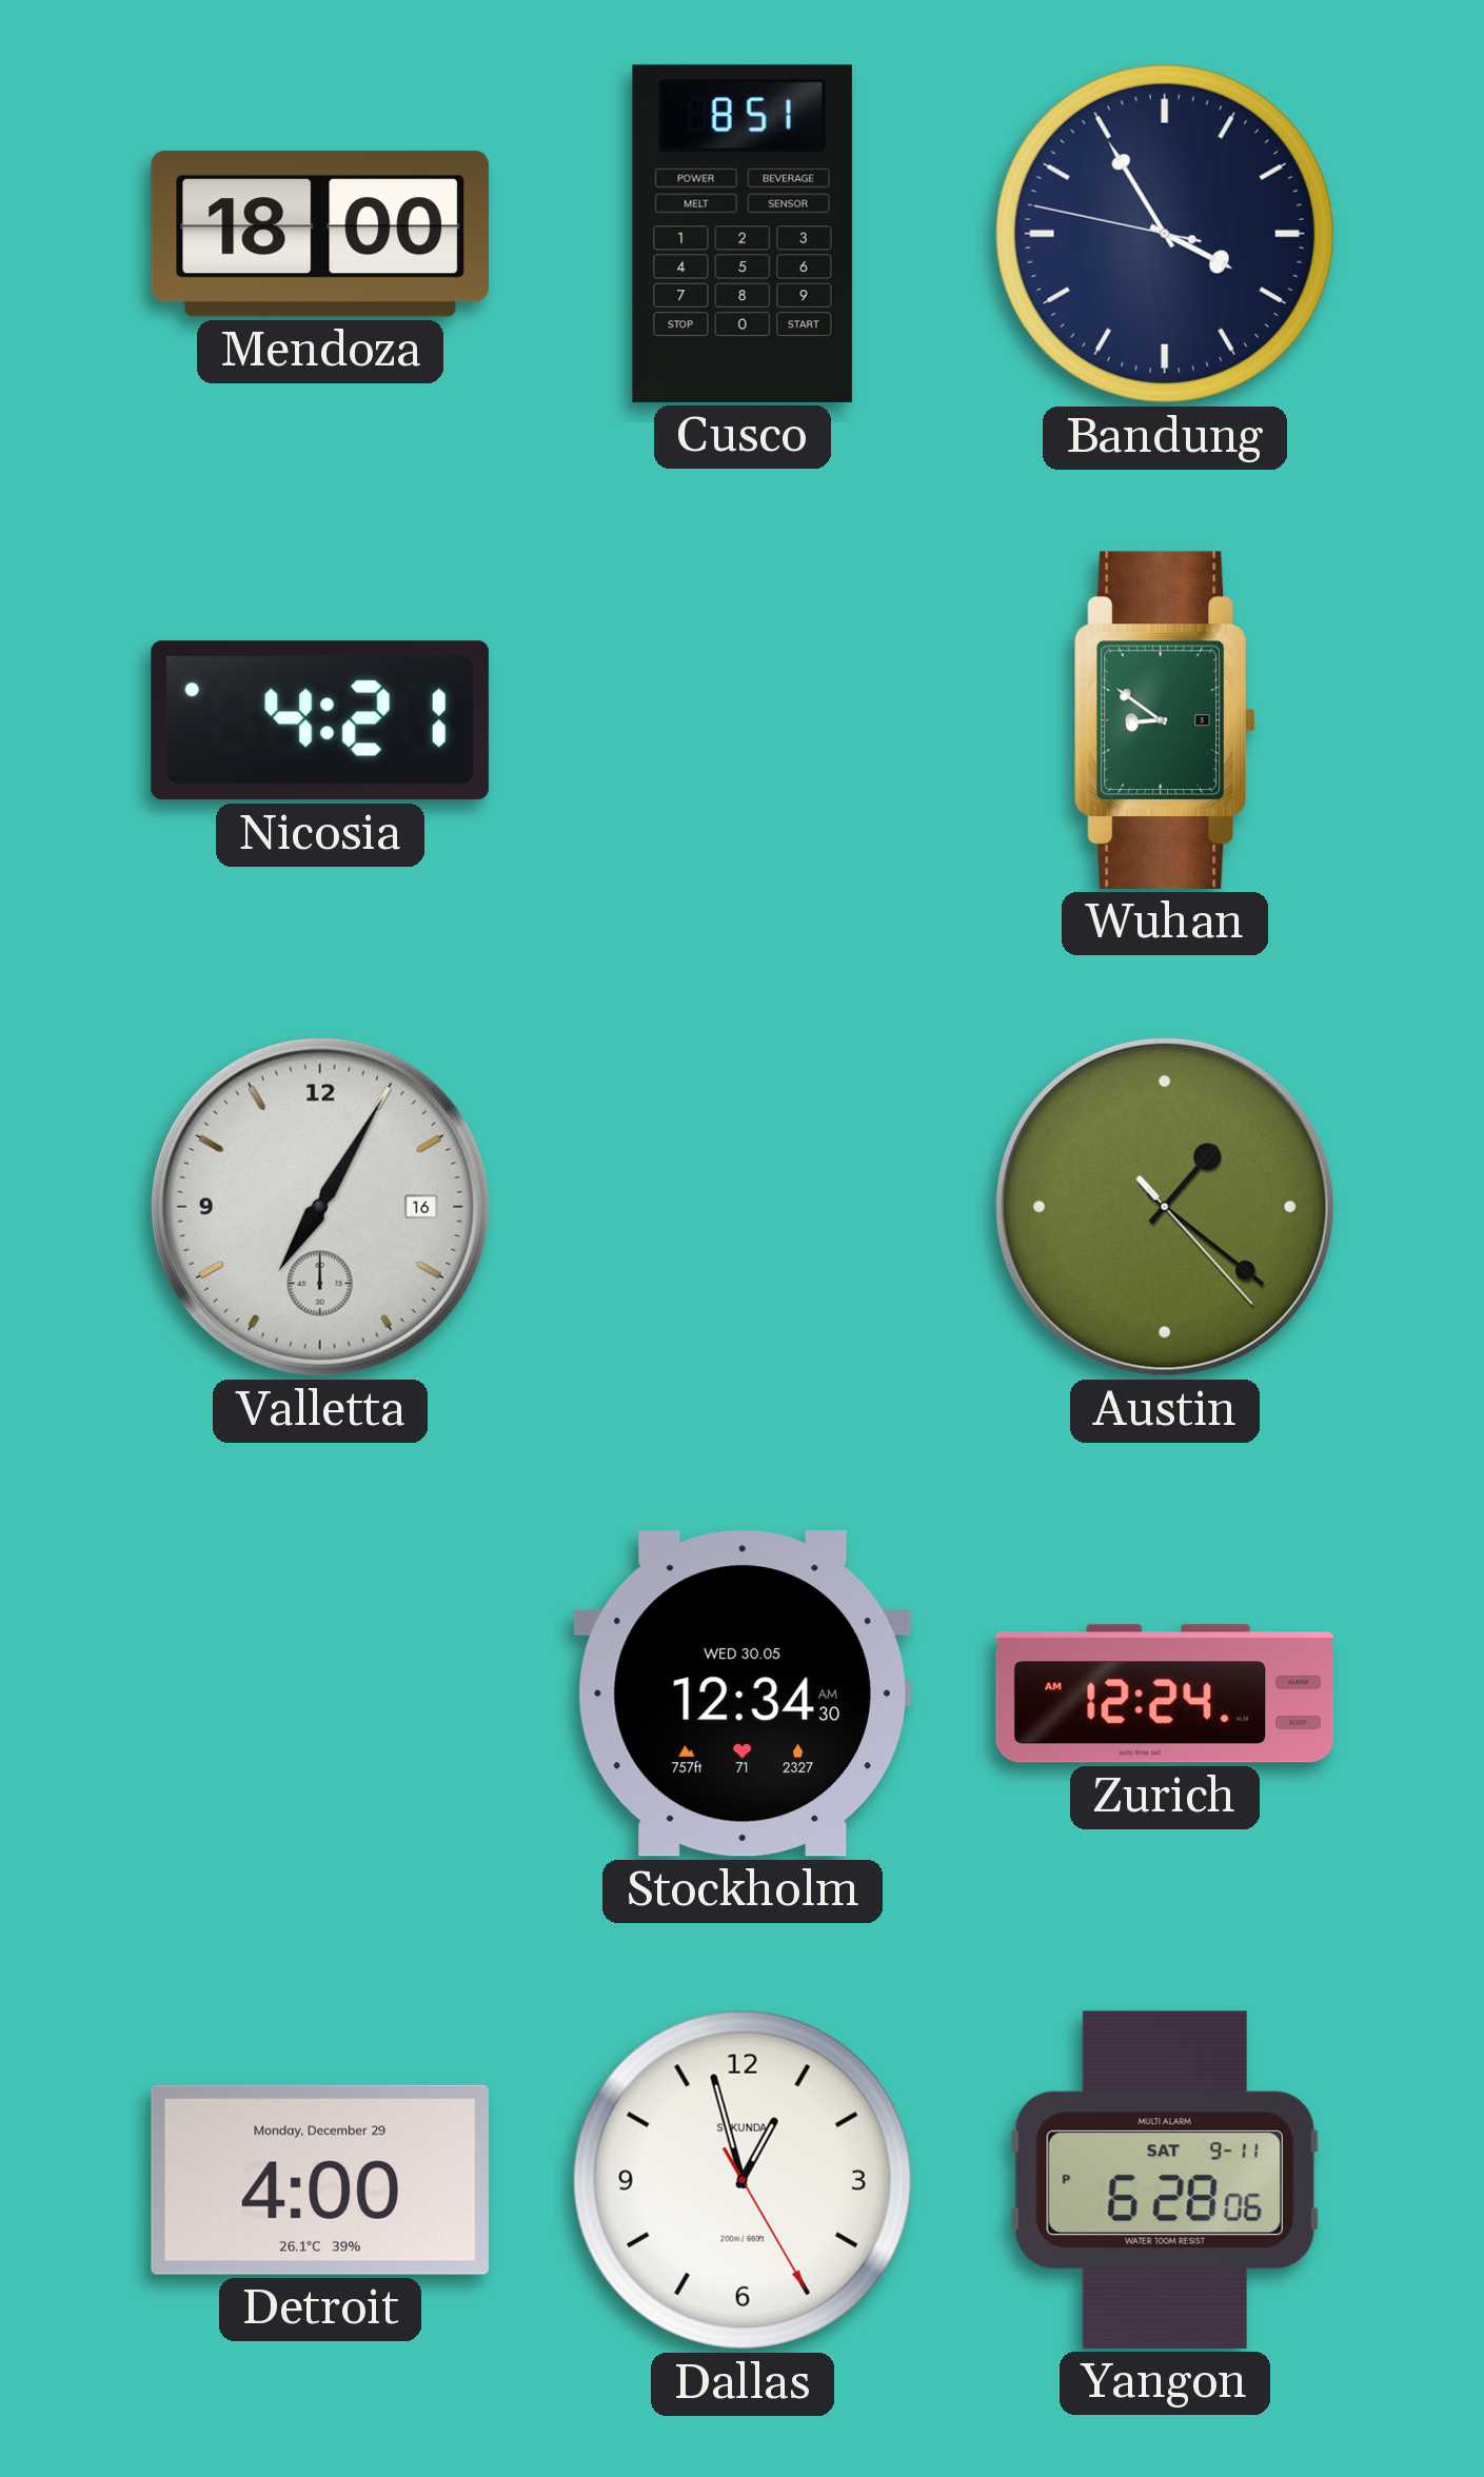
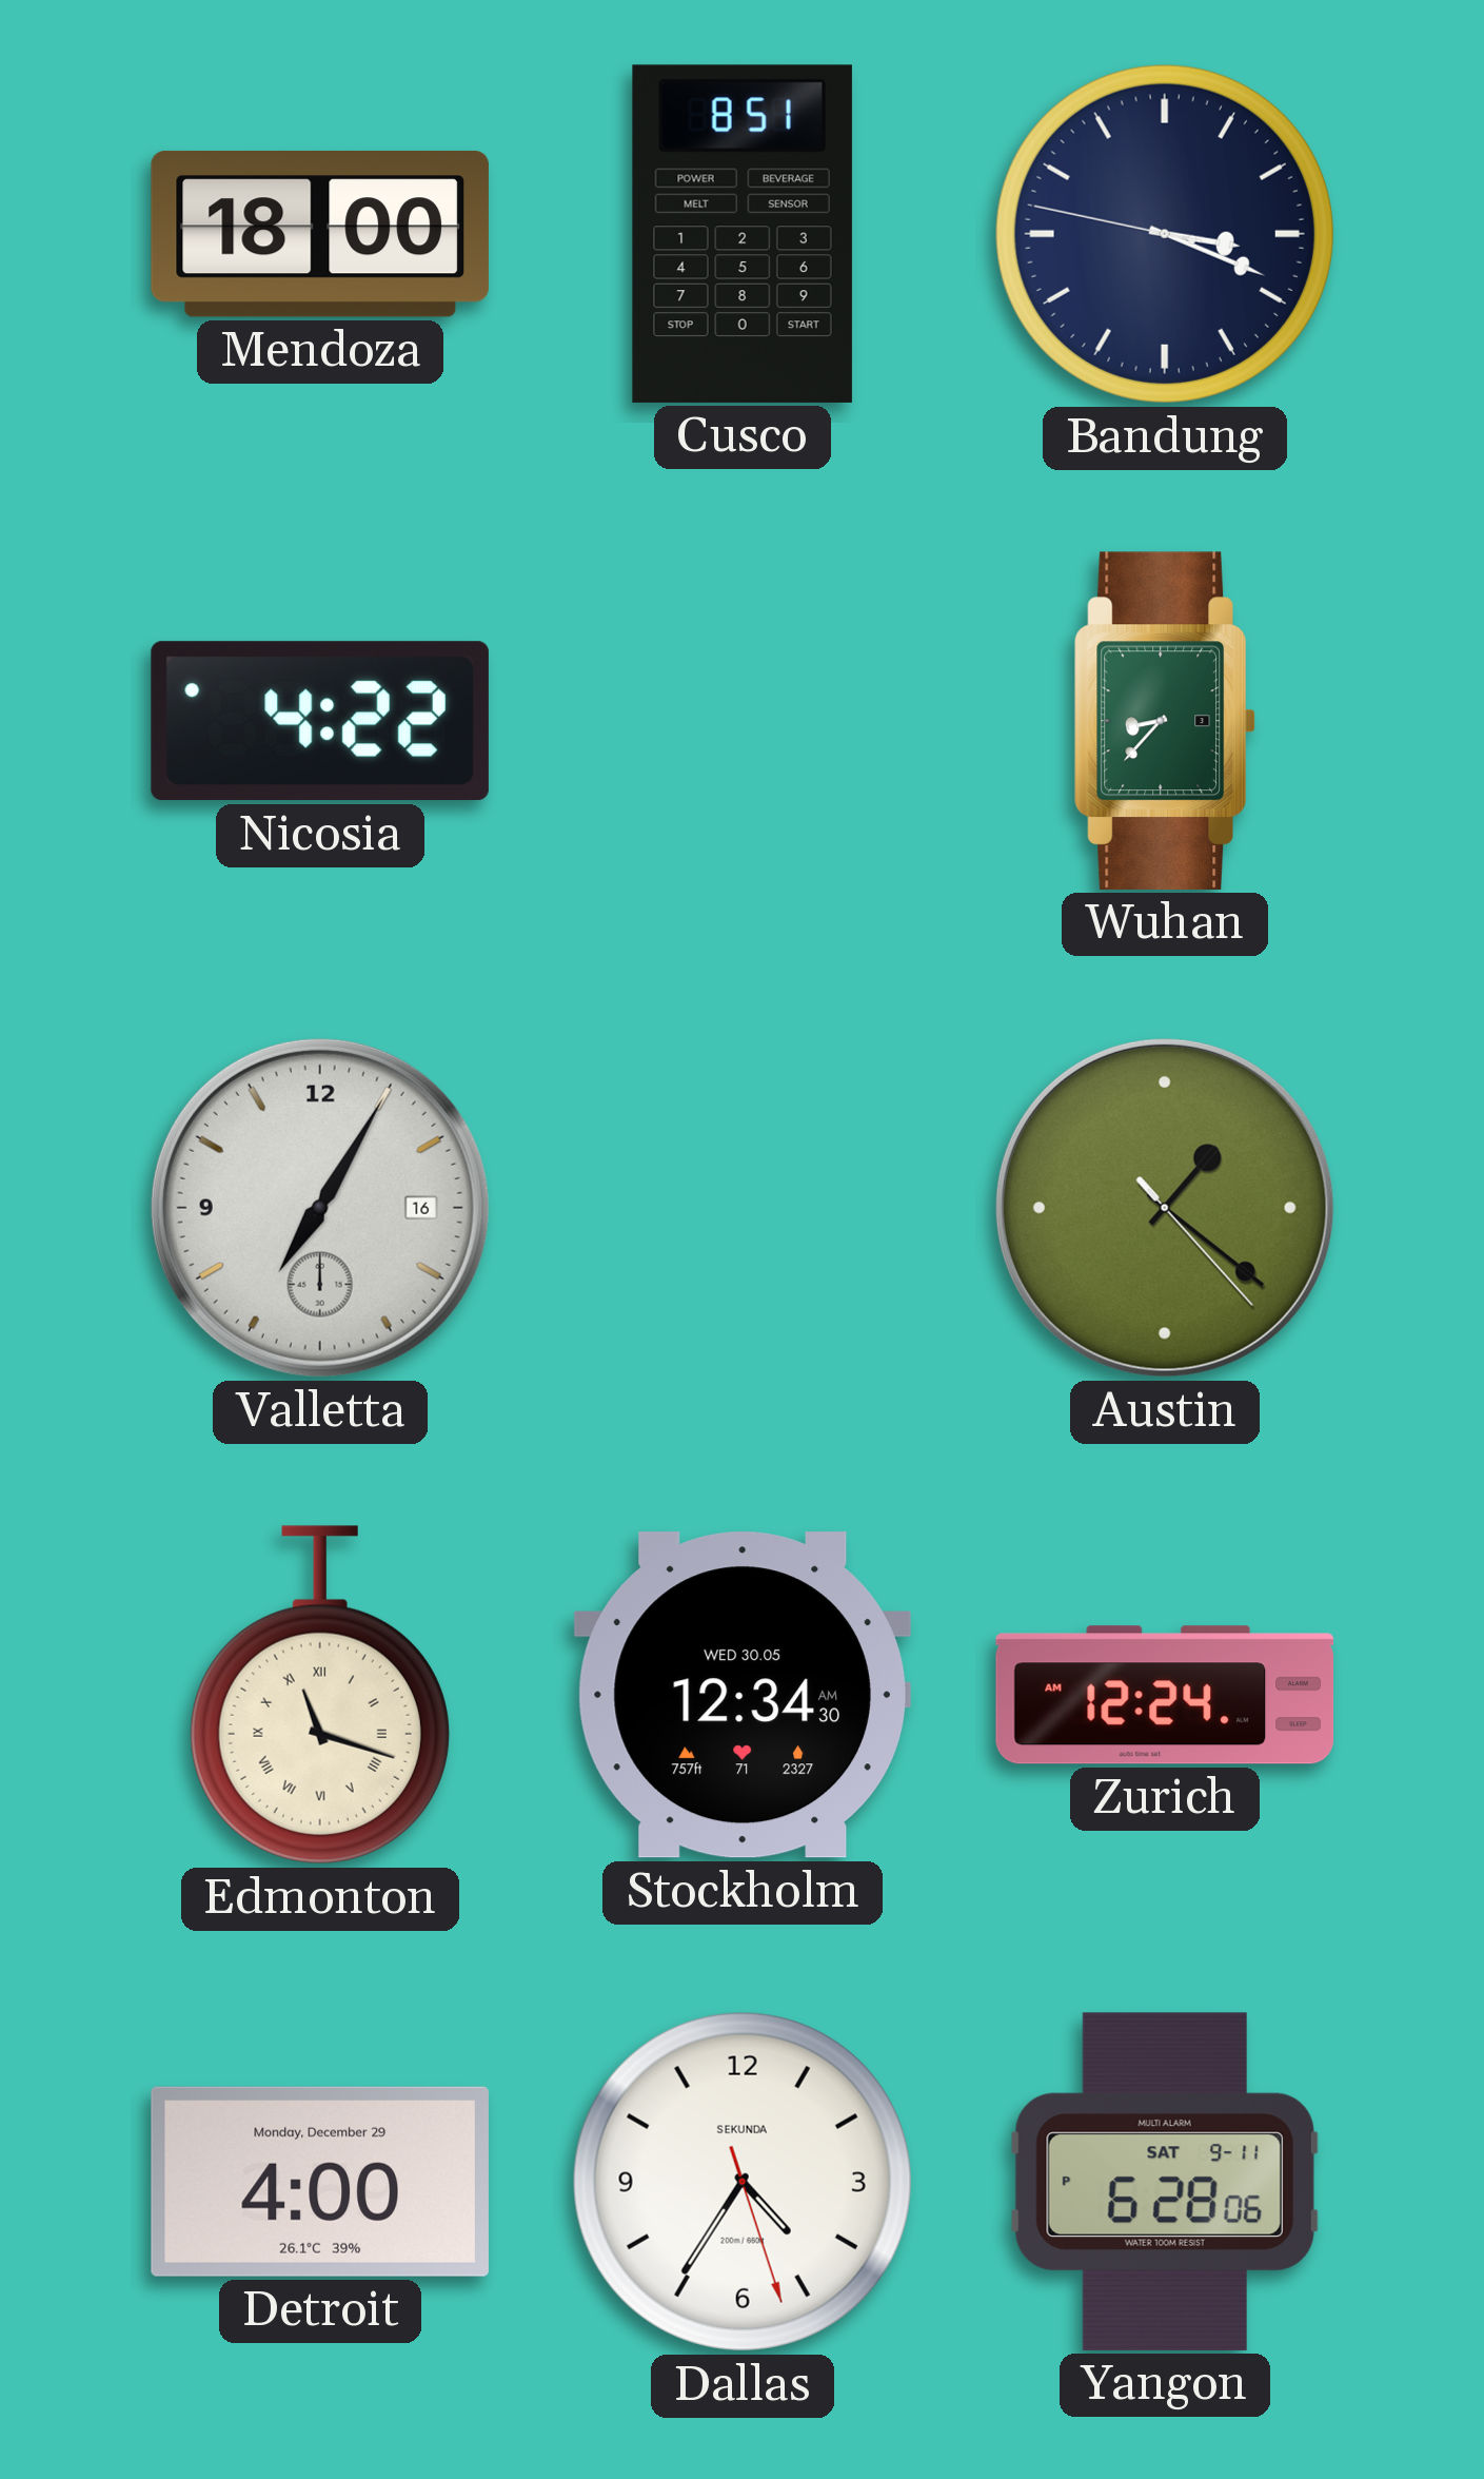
Bandung: 3:54 -> 3:18
Nicosia: 4:21 -> 4:22
Wuhan: 8:51 -> 8:37
Edmonton: none -> 11:18
Dallas: 12:57 -> 4:35
